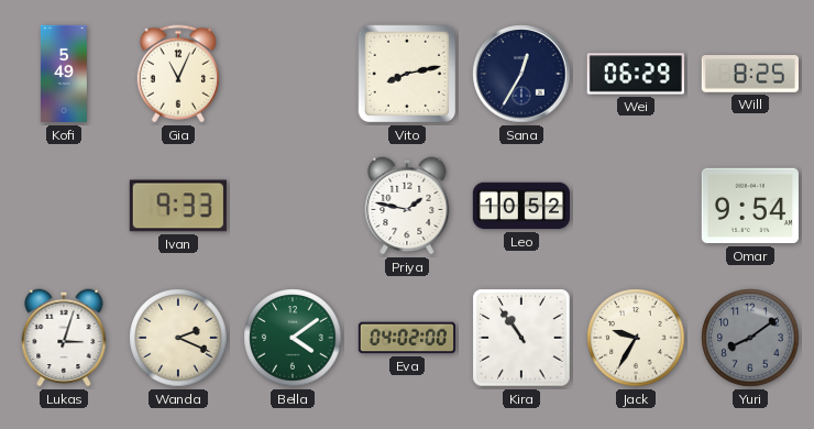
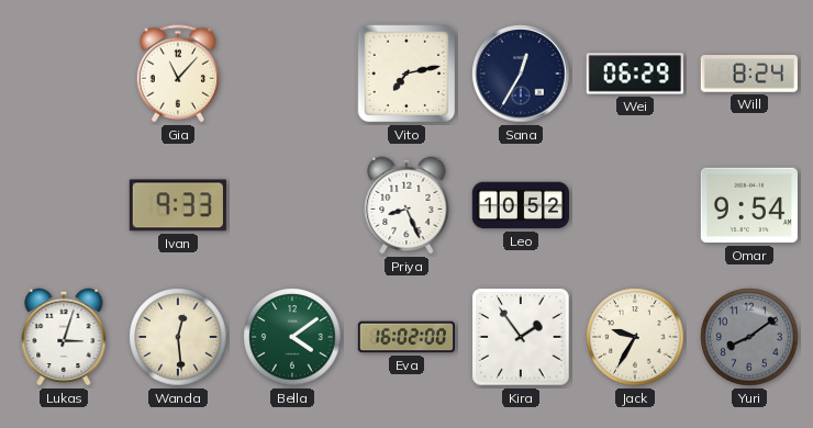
Kofi: 5:49 -> none
Gia: 11:04 -> 11:07
Vito: 8:13 -> 7:13
Will: 8:25 -> 8:24
Priya: 1:47 -> 8:26
Wanda: 2:19 -> 12:29
Eva: 04:02 -> 16:02
Kira: 10:54 -> 1:54
